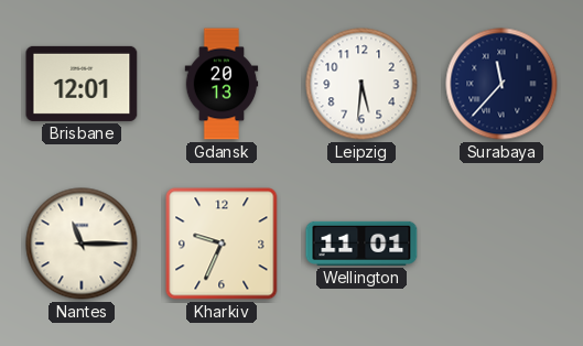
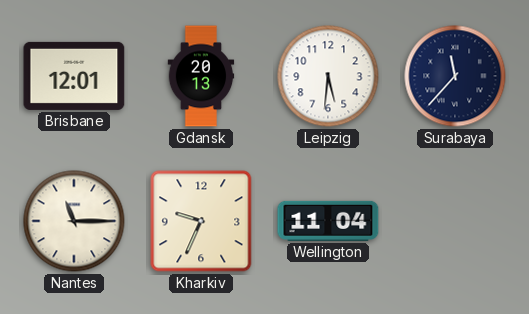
Wellington: 11:01 -> 11:04
